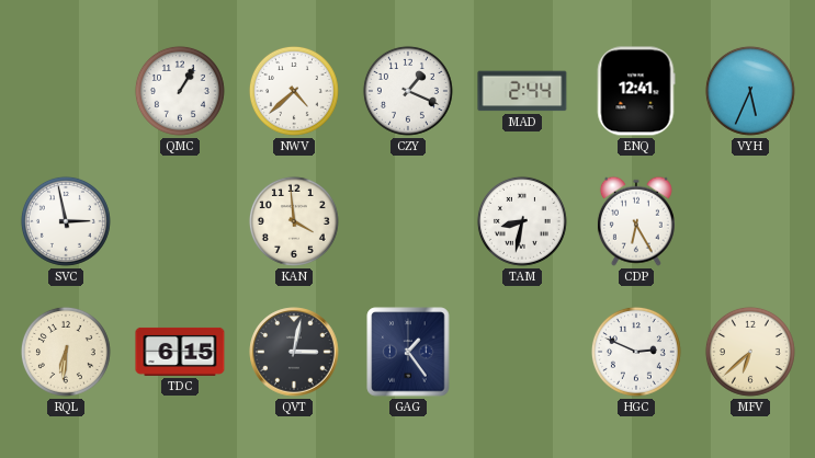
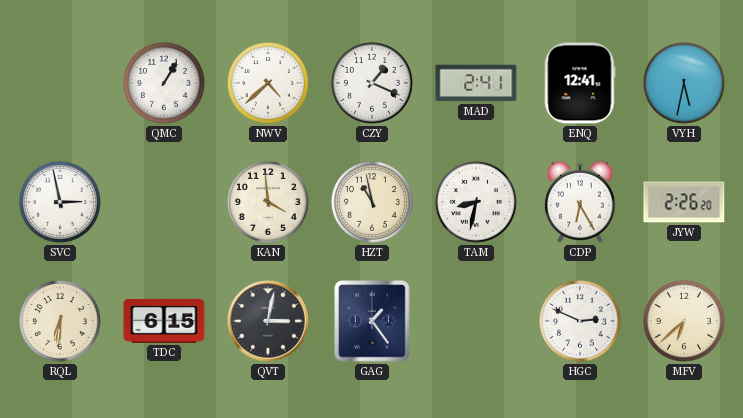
MAD: 2:44 -> 2:41
VYH: 5:34 -> 5:32
HZT: none -> 10:58
JYW: none -> 2:26
